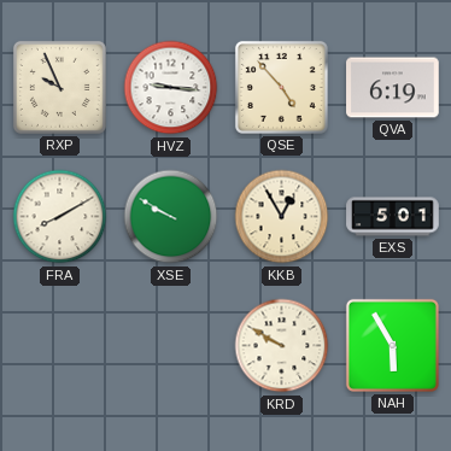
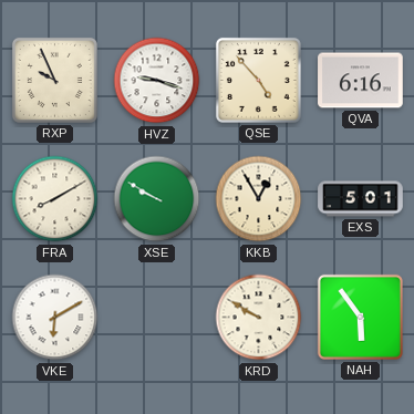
HVZ: 9:16 -> 9:18
QVA: 6:19 -> 6:16
VKE: none -> 6:10
NAH: 5:55 -> 5:54
